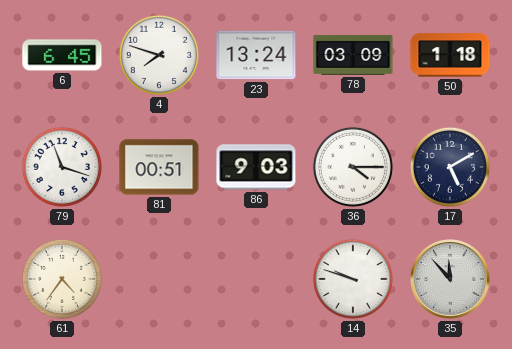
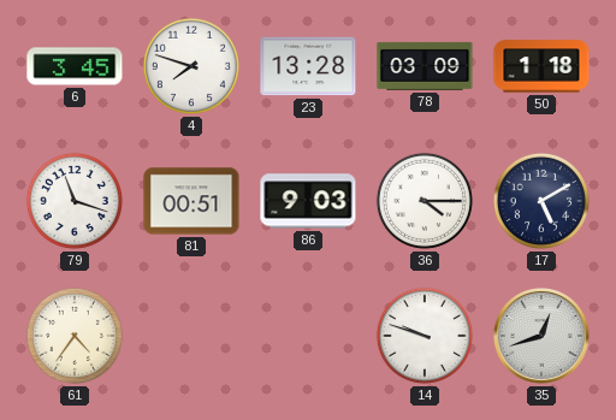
6: 6:45 -> 3:45
23: 13:24 -> 13:28
35: 11:53 -> 12:42
